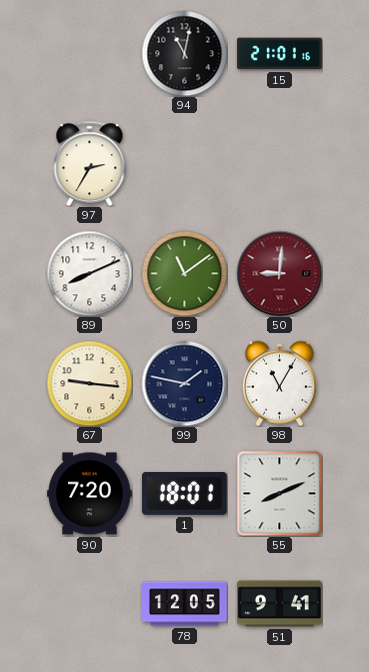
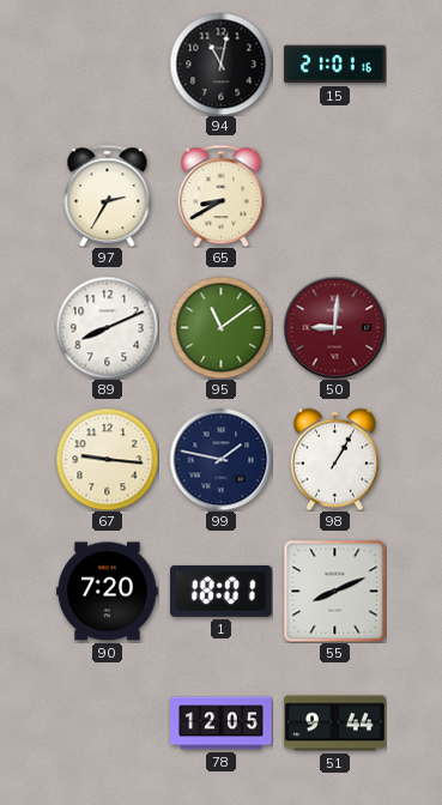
65: none -> 8:40
98: 11:05 -> 1:05
51: 9:41 -> 9:44
